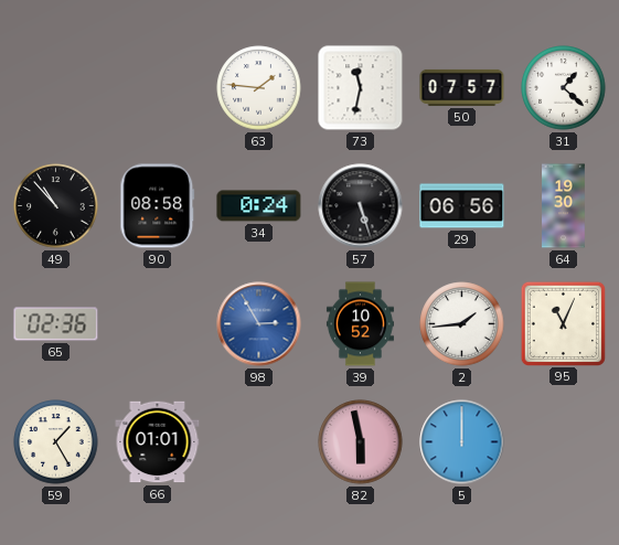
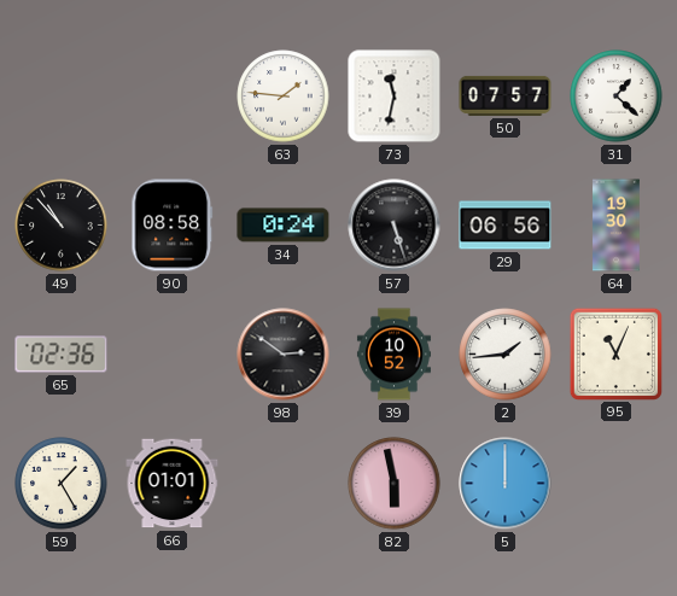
98: 2:55 -> 2:51
98 dial: blue -> black
